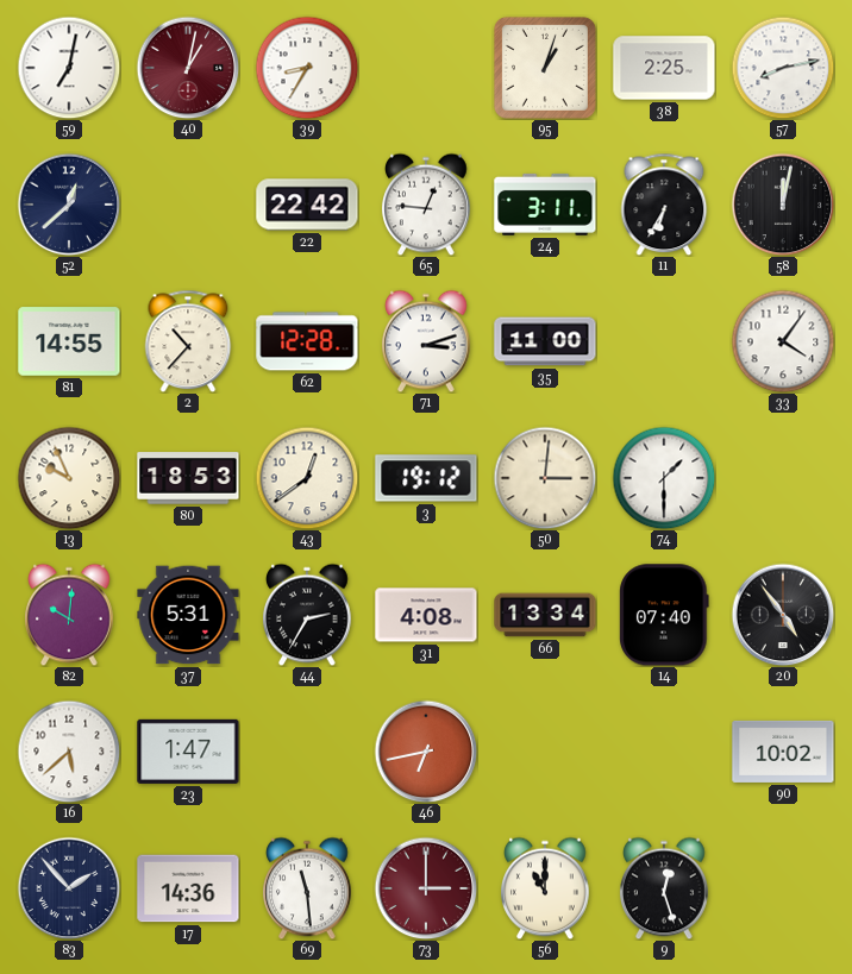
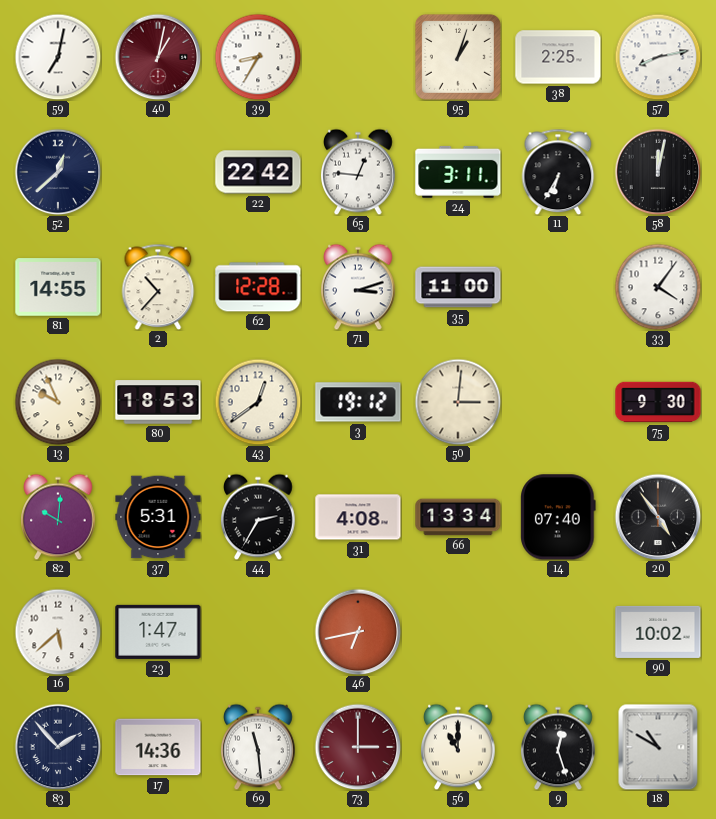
74: 1:30 -> none
75: none -> 9:30
18: none -> 10:50
